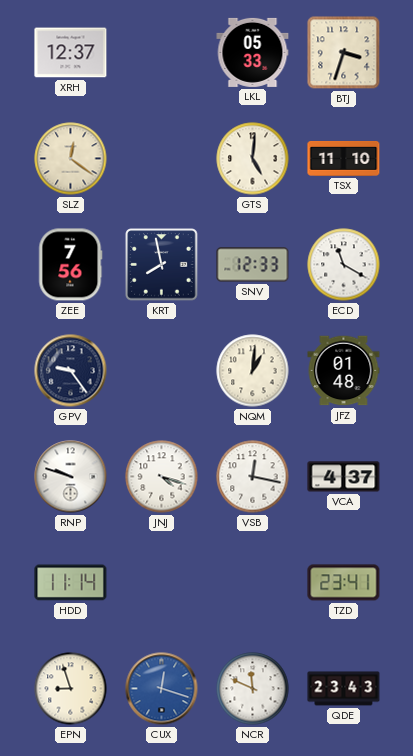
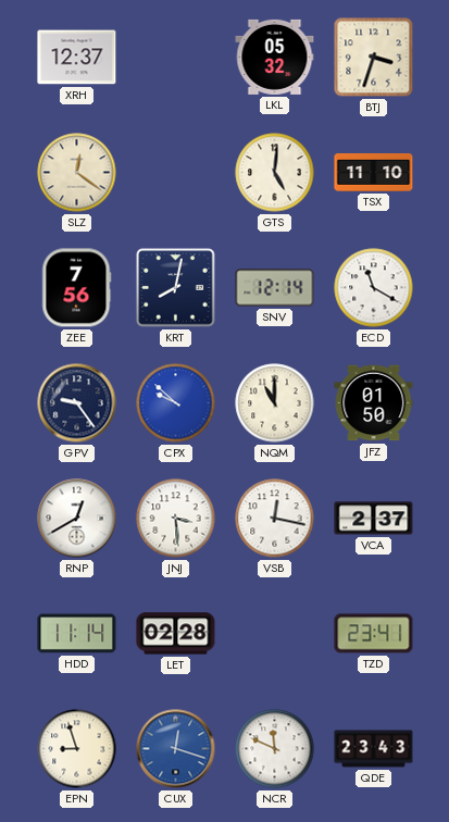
LKL: 05:33 -> 05:32
KRT: 7:58 -> 8:02
SNV: 12:33 -> 12:14
CPX: none -> 9:52
NQM: 1:01 -> 11:00
JFZ: 01:48 -> 01:50
RNP: 9:48 -> 12:40
JNJ: 4:18 -> 3:29
VCA: 4:37 -> 2:37
LET: none -> 02:28
